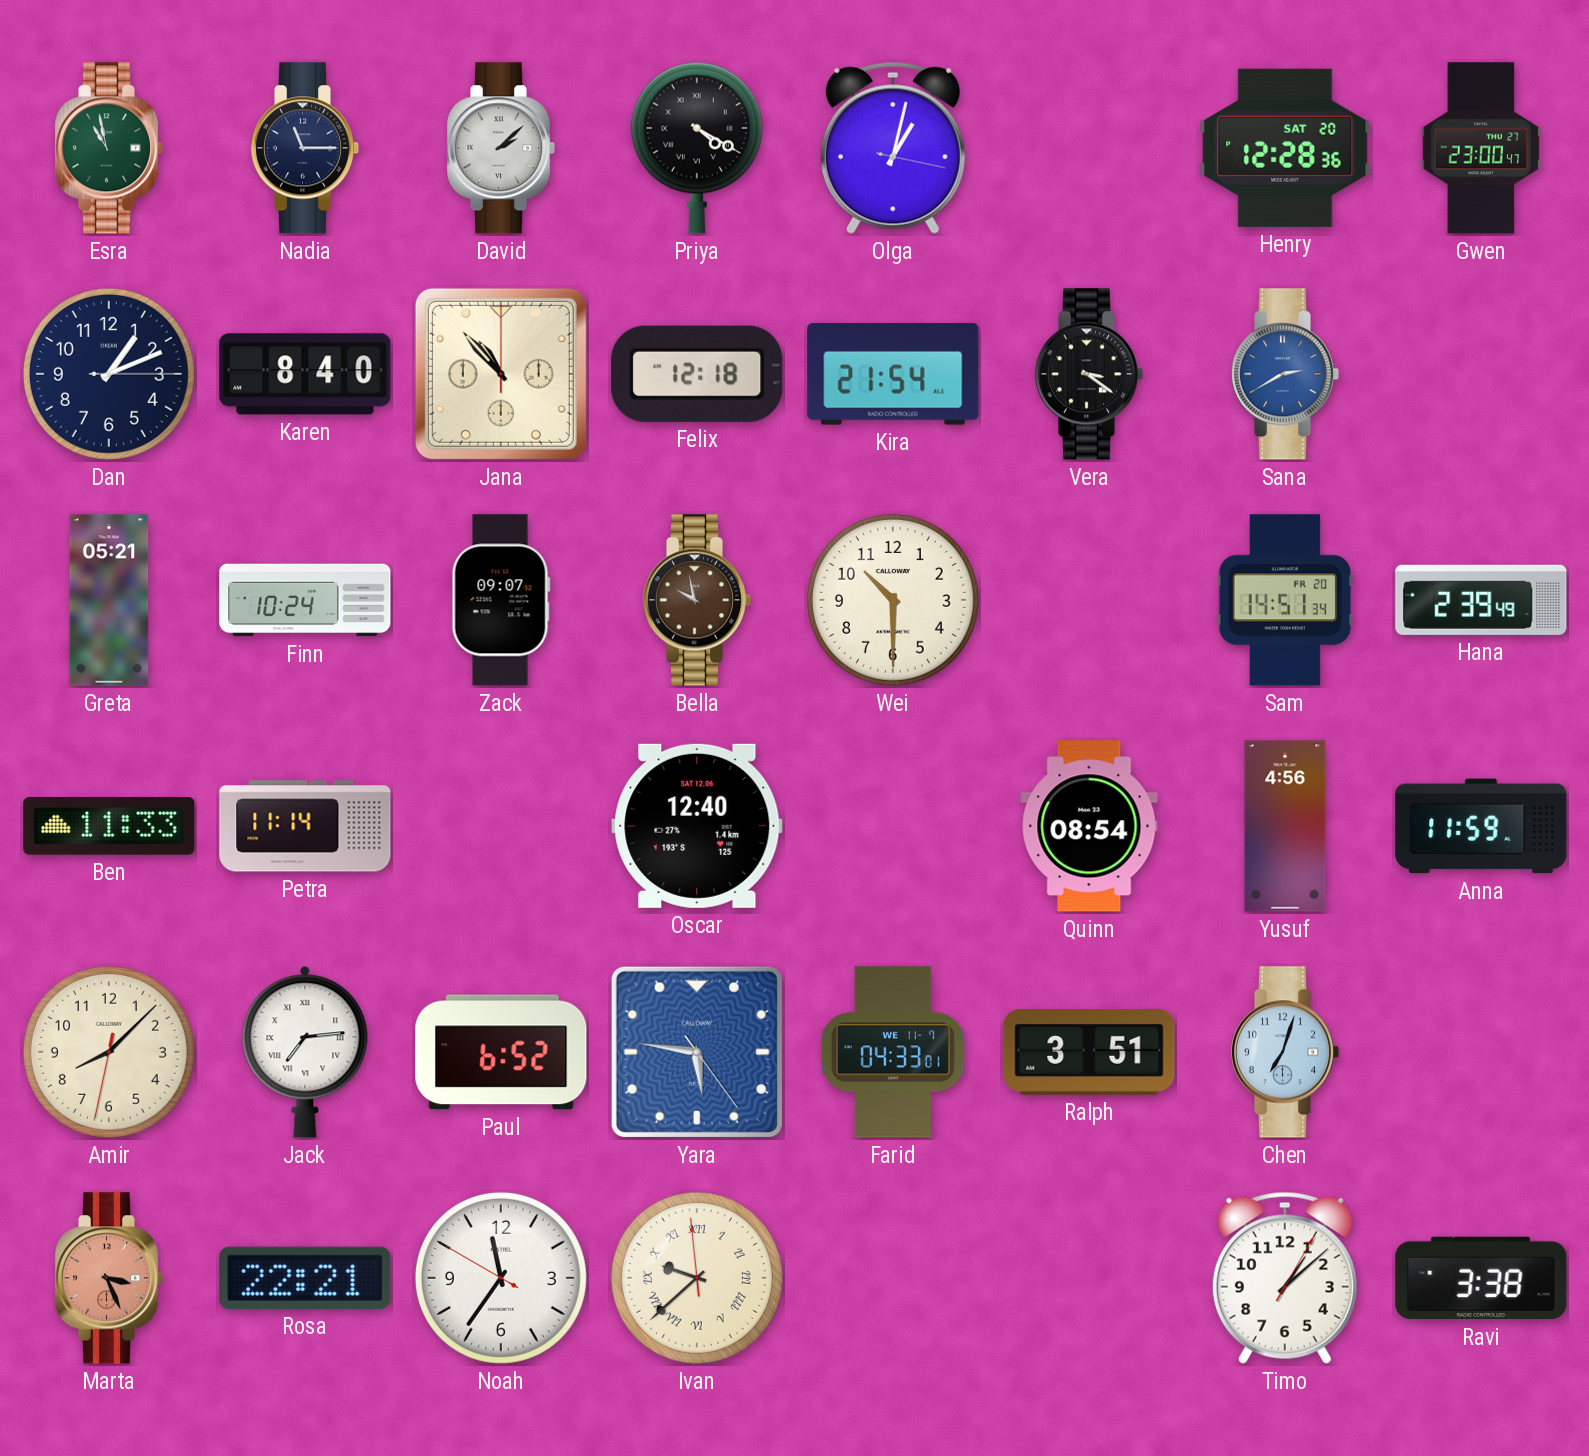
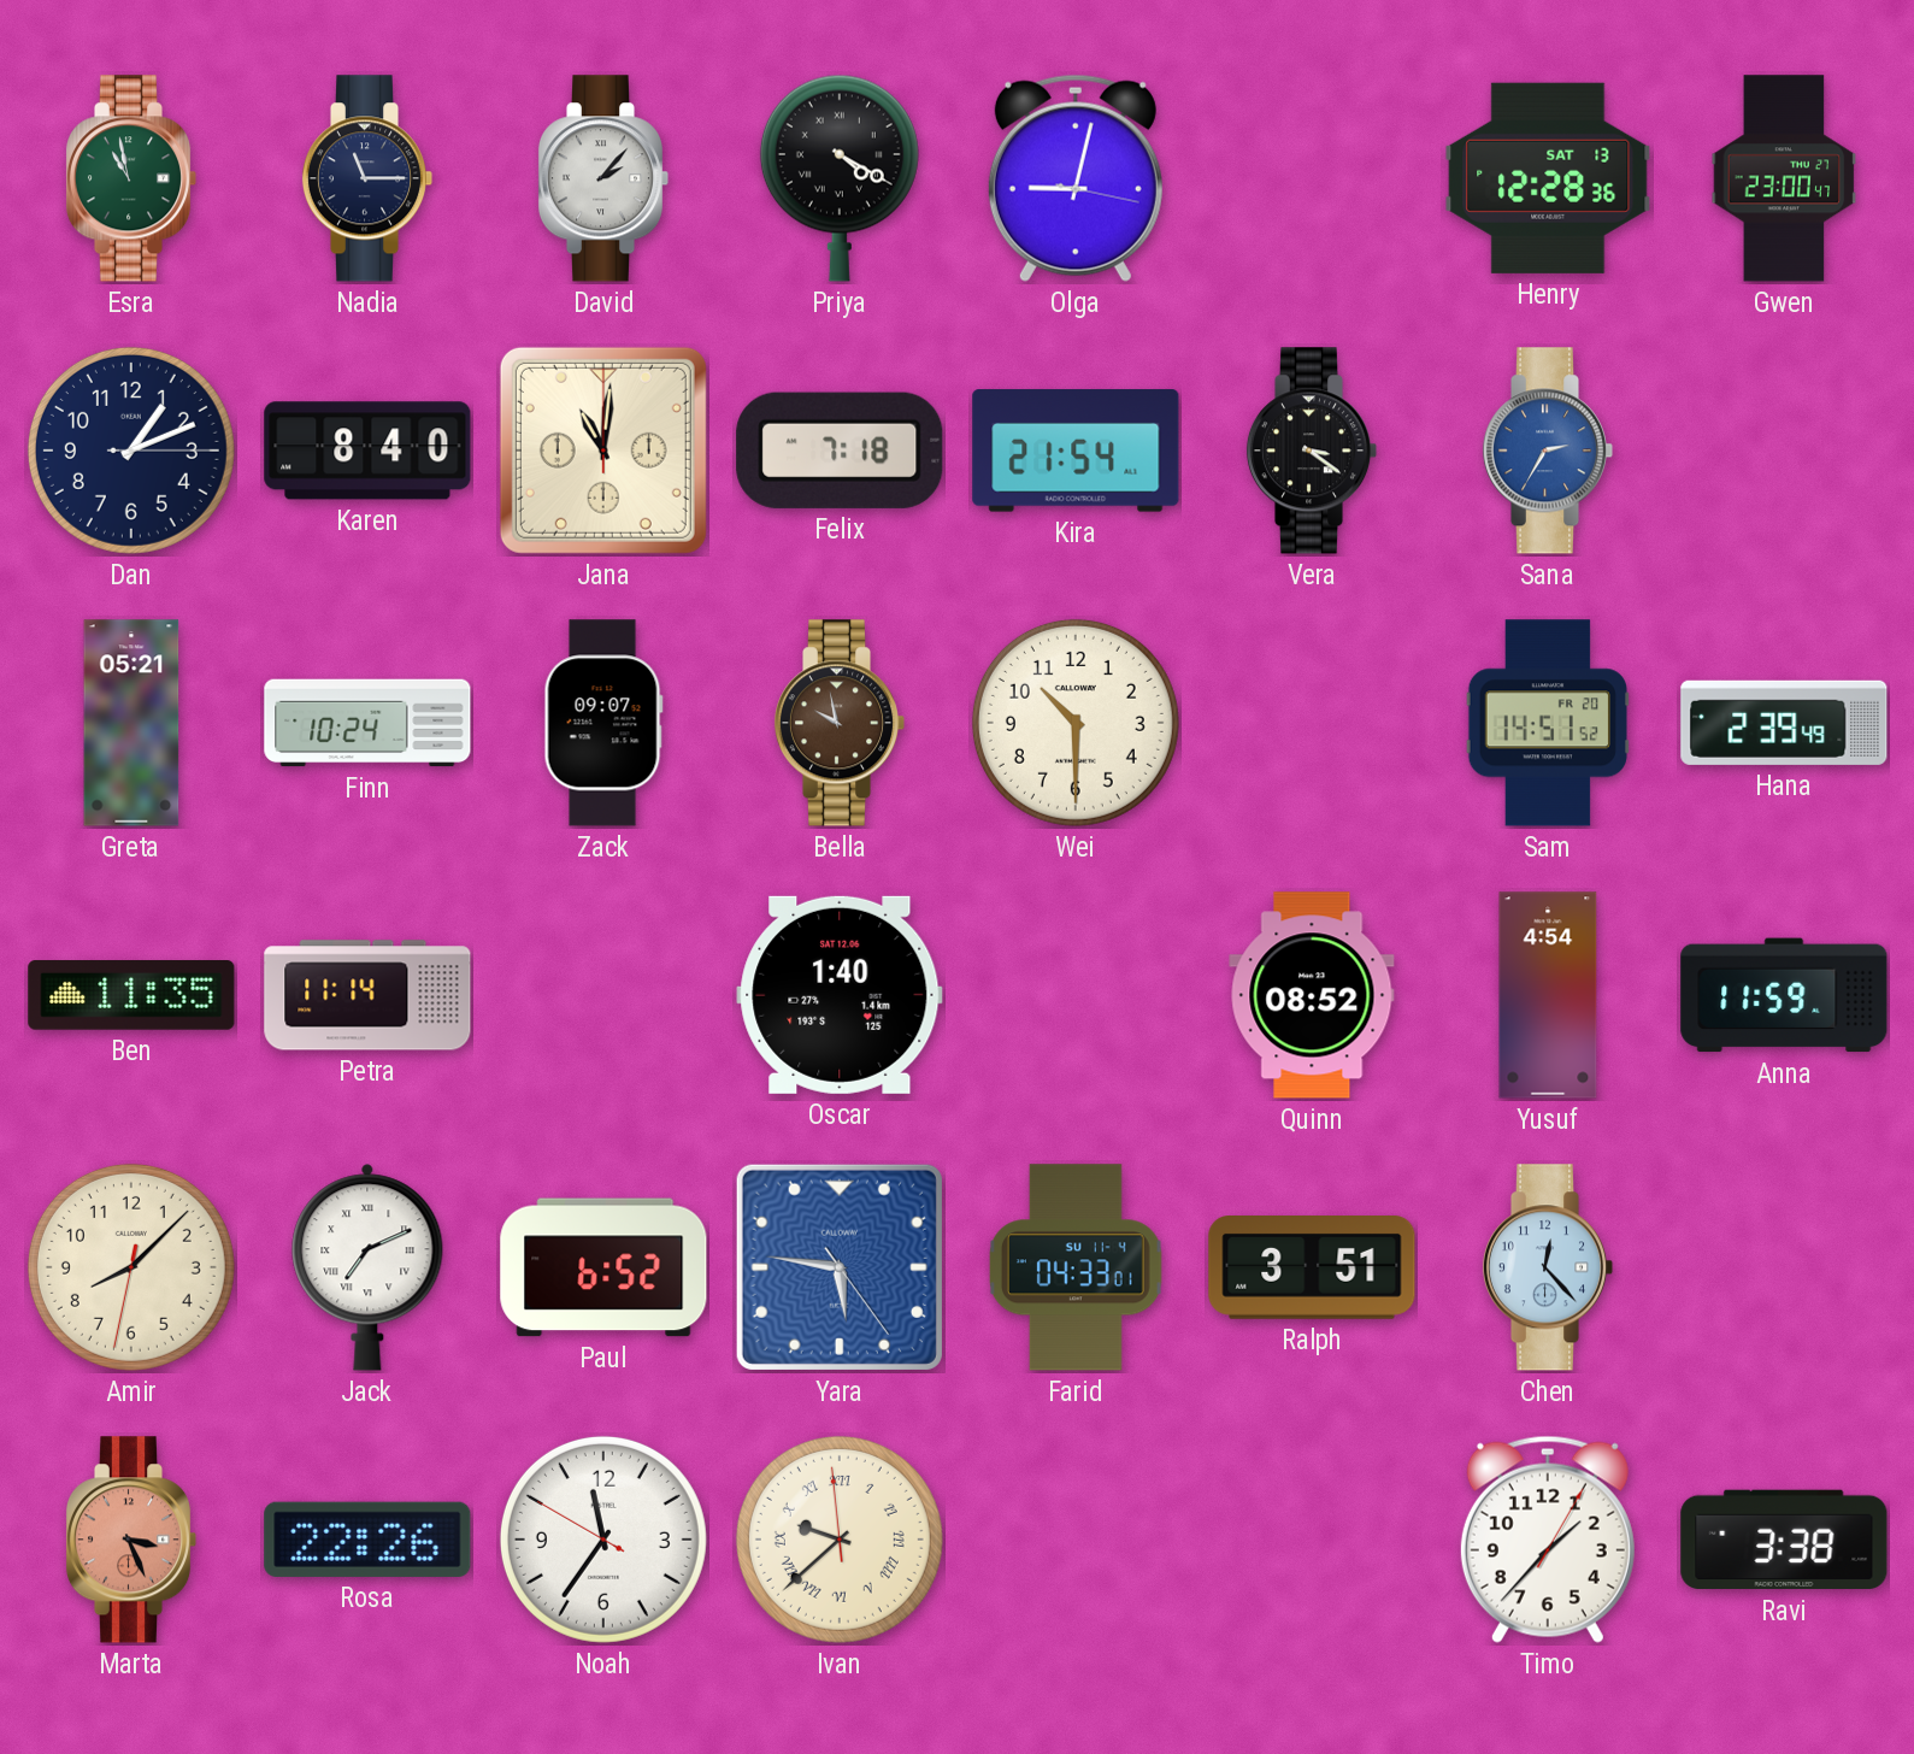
David: 2:08 -> 2:07
Olga: 1:02 -> 9:02
Henry date: SAT 20 -> SAT 13
Jana: 10:53 -> 11:01
Felix: 12:18 -> 7:18
Sana: 2:40 -> 2:35
Sam: 14:51:34 -> 14:51:52
Ben: 11:33 -> 11:35
Oscar: 12:40 -> 1:40
Quinn: 08:54 -> 08:52
Yusuf: 4:56 -> 4:54
Jack: 7:14 -> 7:11
Farid date: WE 11-7 -> SU 11-4
Chen: 7:03 -> 12:23
Rosa: 22:21 -> 22:26
Timo: 1:08 -> 1:37
